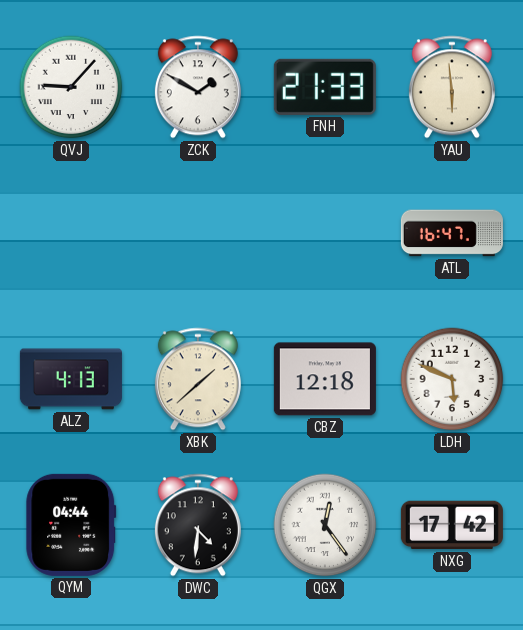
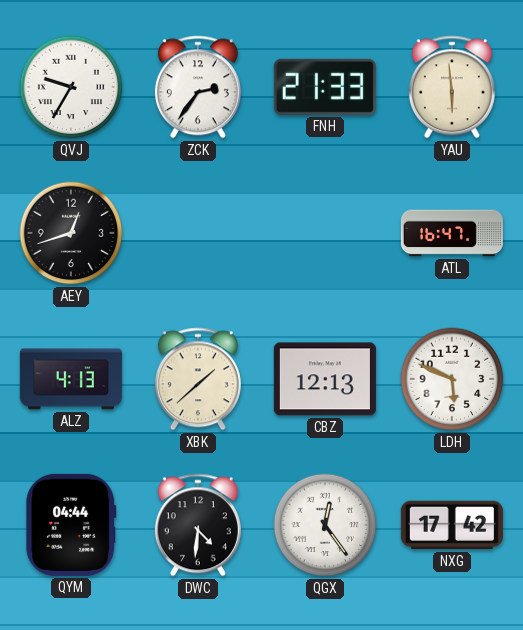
QVJ: 9:07 -> 9:35
ZCK: 1:50 -> 2:36
AEY: none -> 12:42
CBZ: 12:18 -> 12:13
